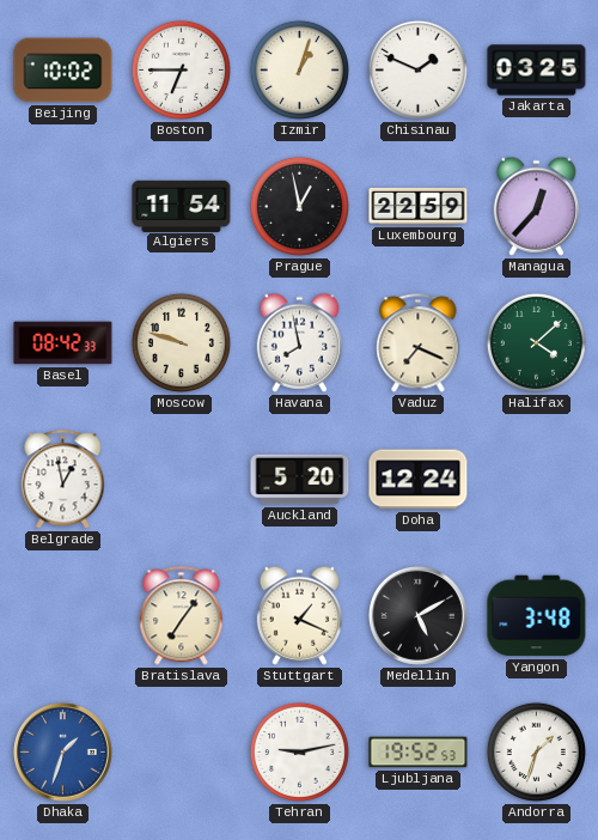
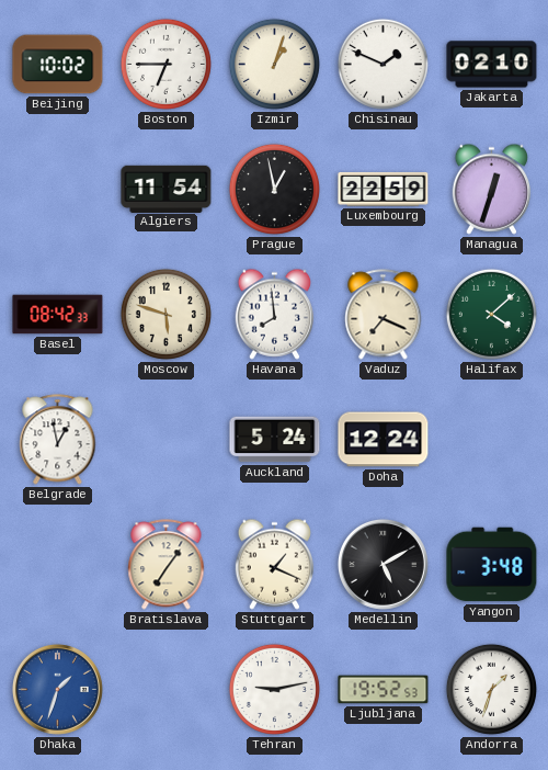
Jakarta: 03:25 -> 02:10
Managua: 12:37 -> 12:33
Moscow: 9:48 -> 5:48
Havana: 7:58 -> 7:59
Auckland: 5:20 -> 5:24
